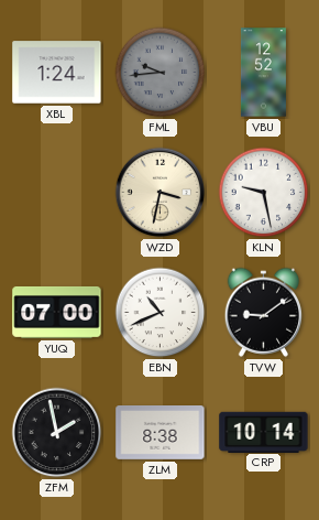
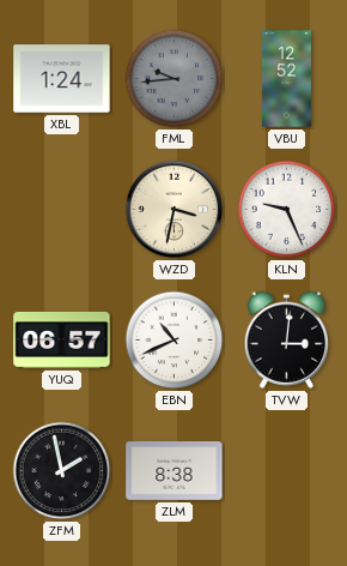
KLN: 9:28 -> 9:26
YUQ: 07:00 -> 06:57
TVW: 9:09 -> 3:01
CRP: 10:14 -> none
